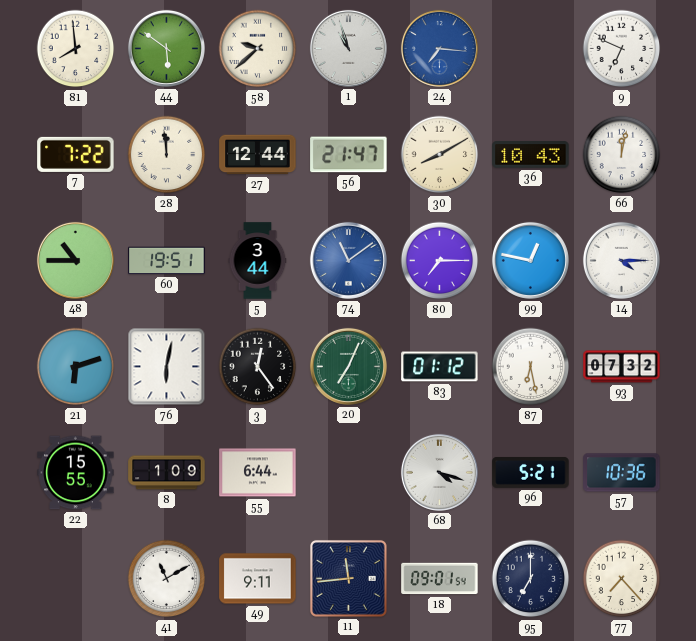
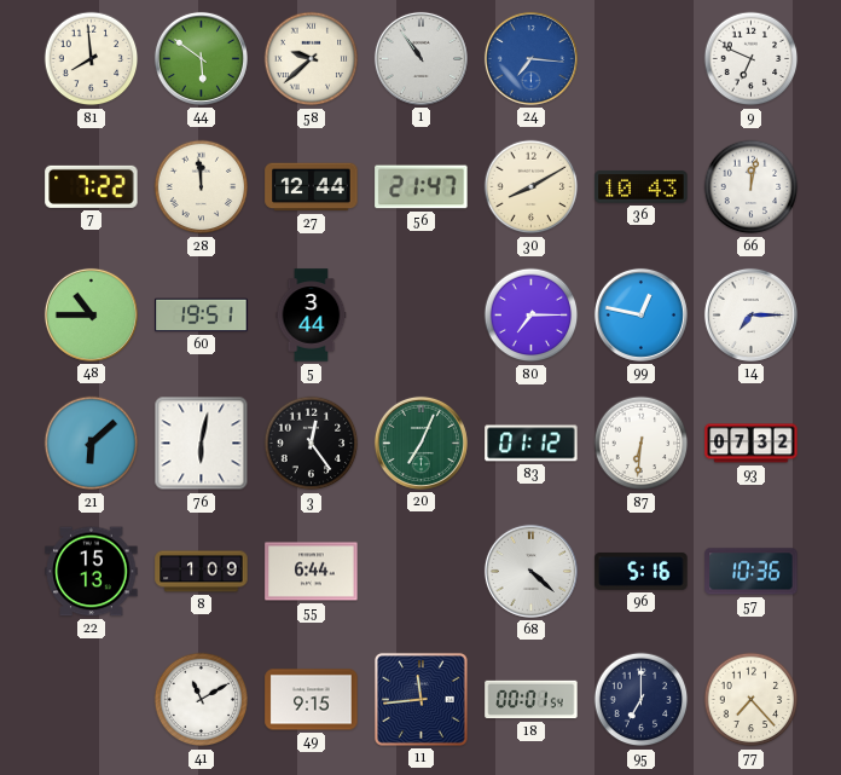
1: 10:57 -> 10:54
74: 11:09 -> none
14: 4:15 -> 7:15
21: 6:12 -> 6:08
87: 6:28 -> 6:31
22: 15:55 -> 15:13
68: 4:18 -> 4:22
96: 5:21 -> 5:16
49: 9:11 -> 9:15
18: 09:01 -> 00:01
